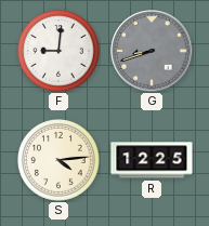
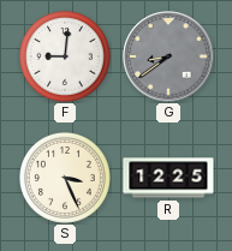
G: 8:42 -> 8:39
S: 4:14 -> 3:26
